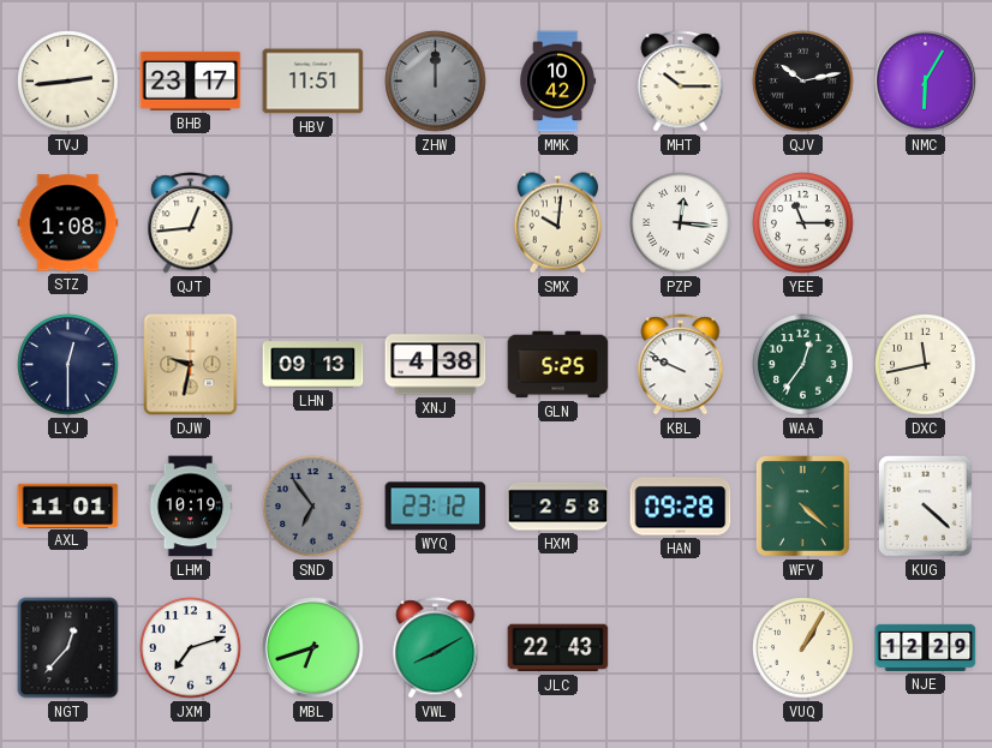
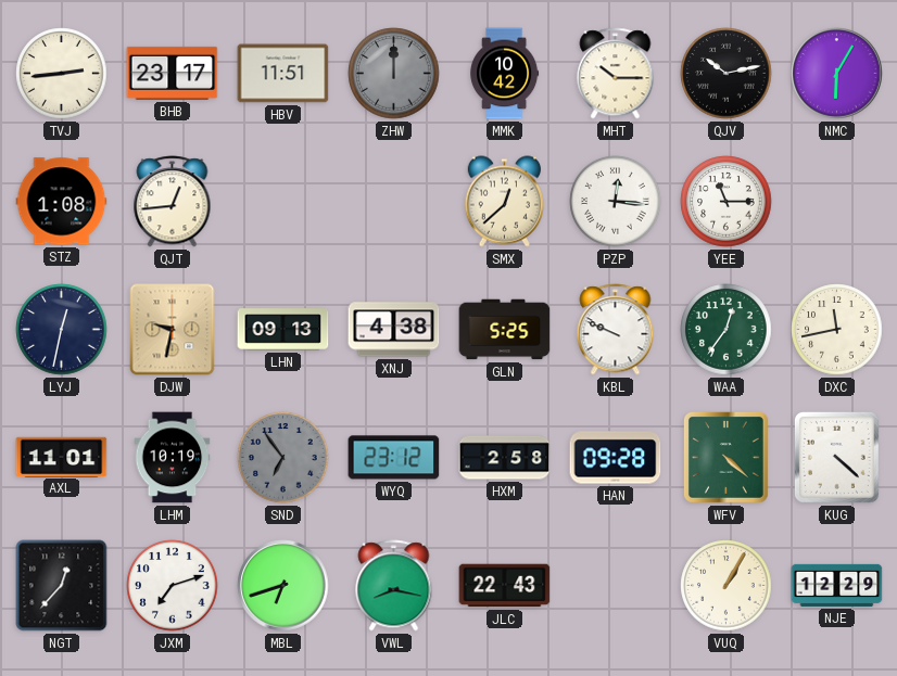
SMX: 10:01 -> 12:38
LYJ: 12:30 -> 12:32
VWL: 8:10 -> 8:17
